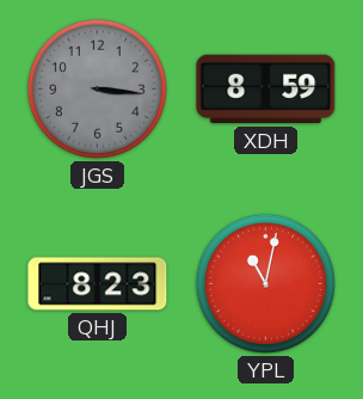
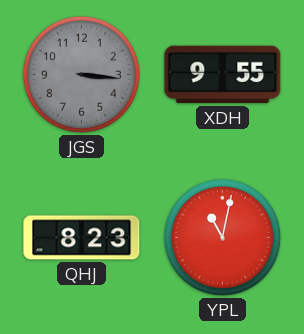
XDH: 8:59 -> 9:55
